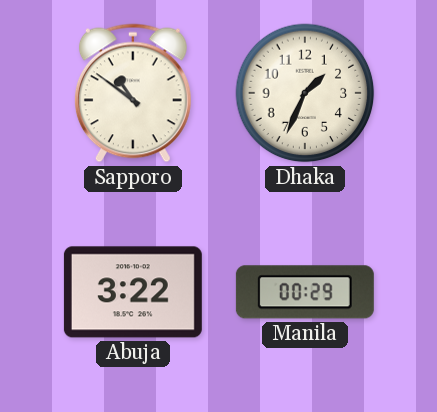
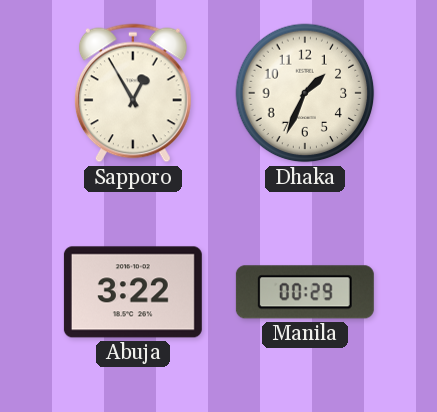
Sapporo: 10:51 -> 12:55
